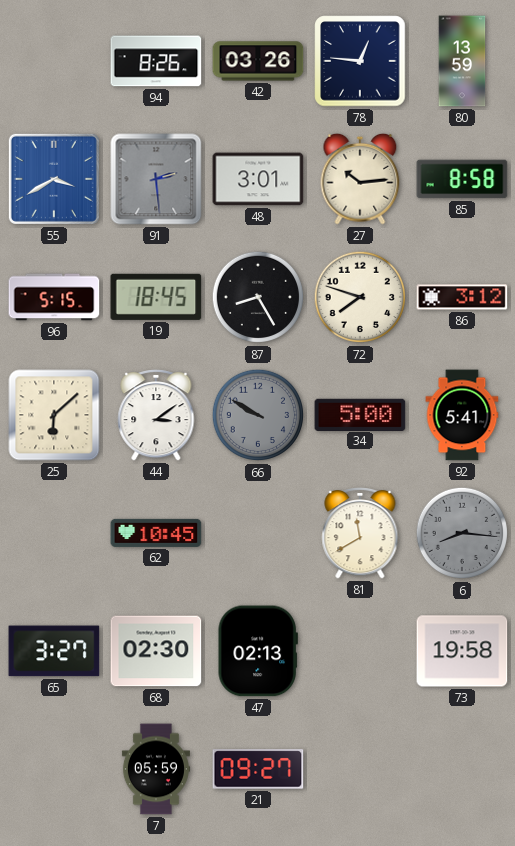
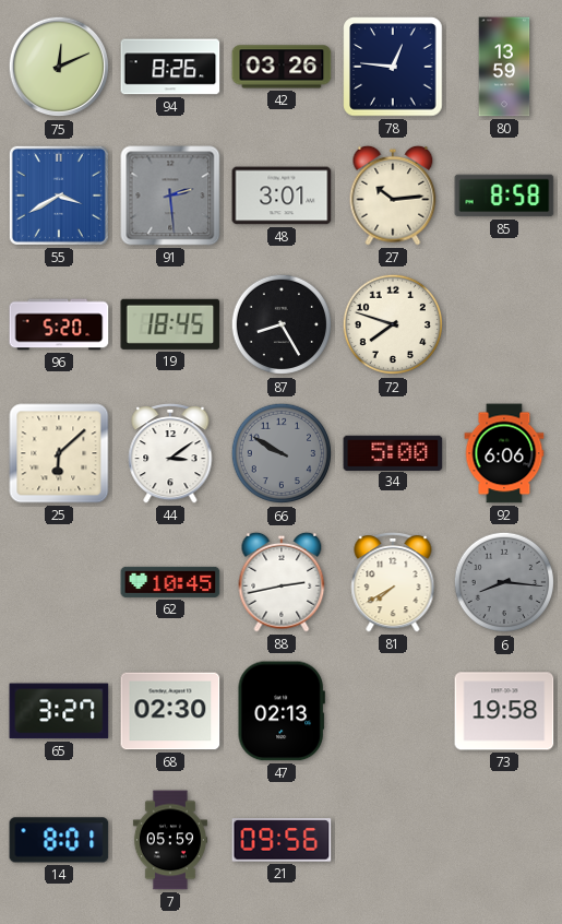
75: none -> 12:11
96: 5:15 -> 5:20
86: 3:12 -> none
92: 5:41 -> 6:06
88: none -> 2:43
81: 11:40 -> 7:40
14: none -> 8:01
21: 09:27 -> 09:56
